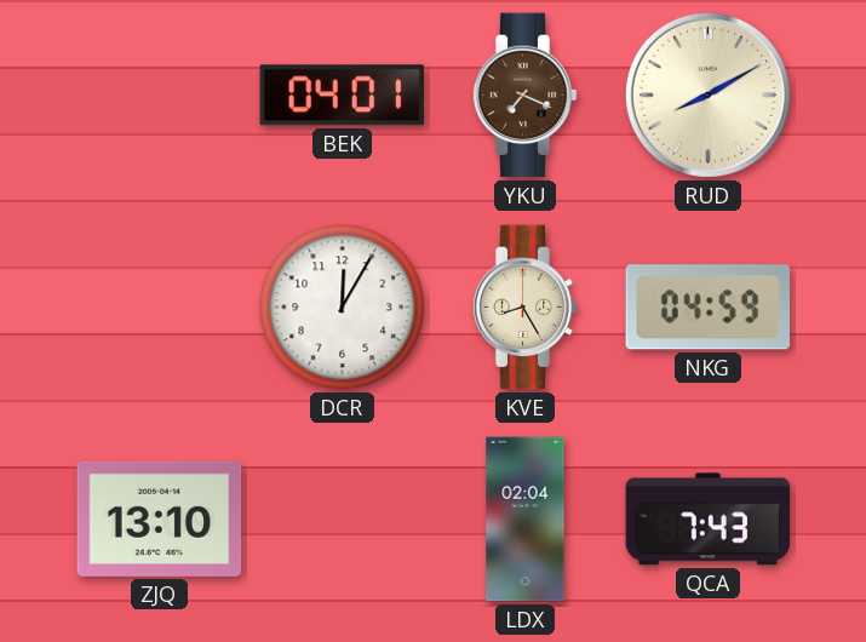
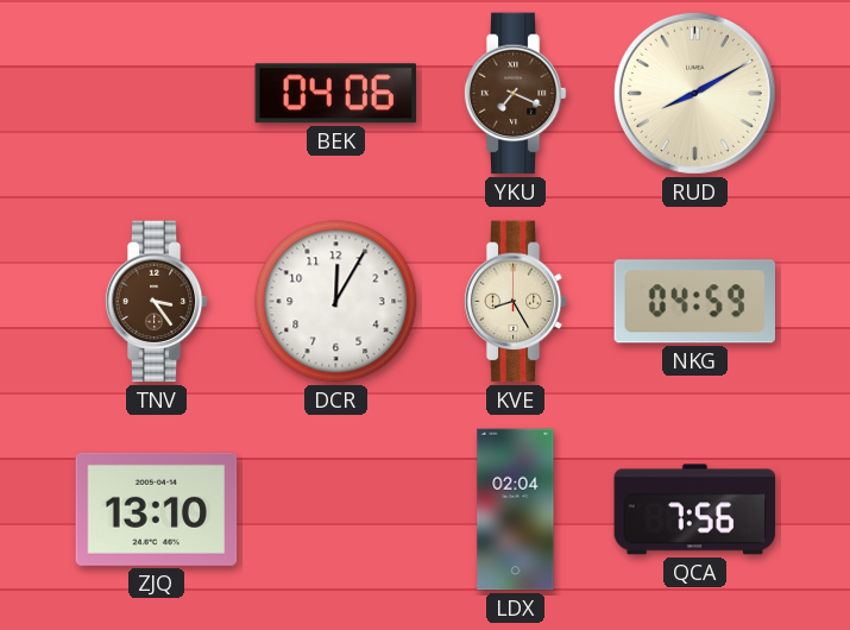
BEK: 04:01 -> 04:06
TNV: none -> 3:24
QCA: 7:43 -> 7:56
